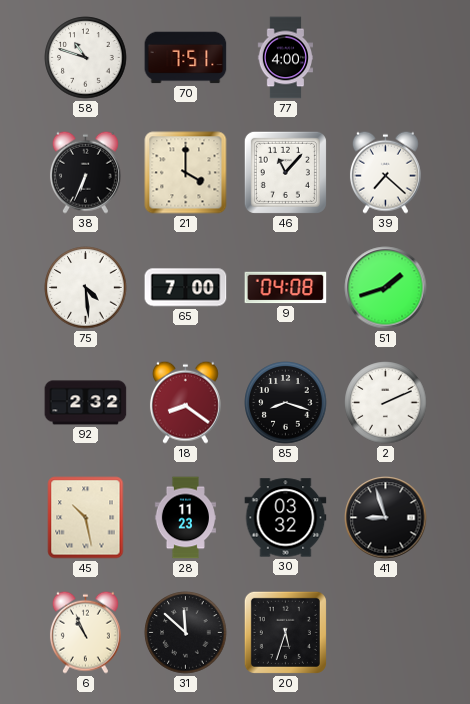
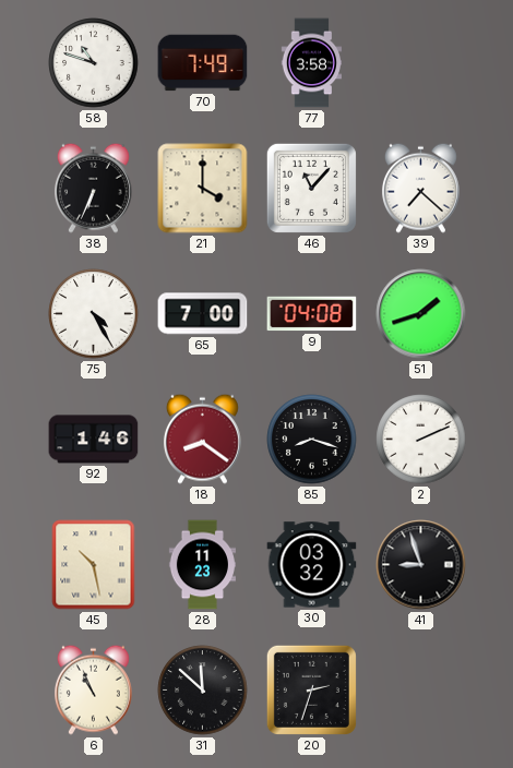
70: 7:51 -> 7:49
77: 4:00 -> 3:58
75: 4:29 -> 4:25
92: 2:32 -> 1:46
20: 5:33 -> 2:33
